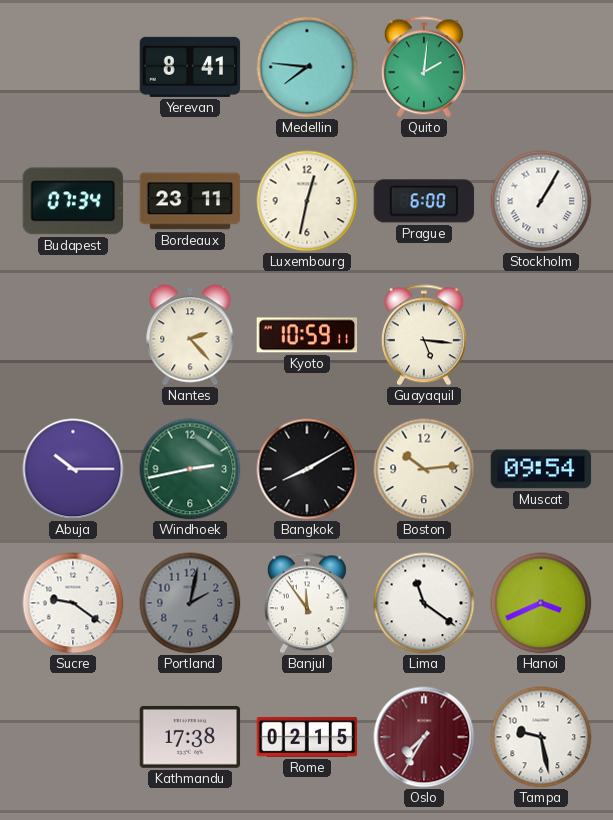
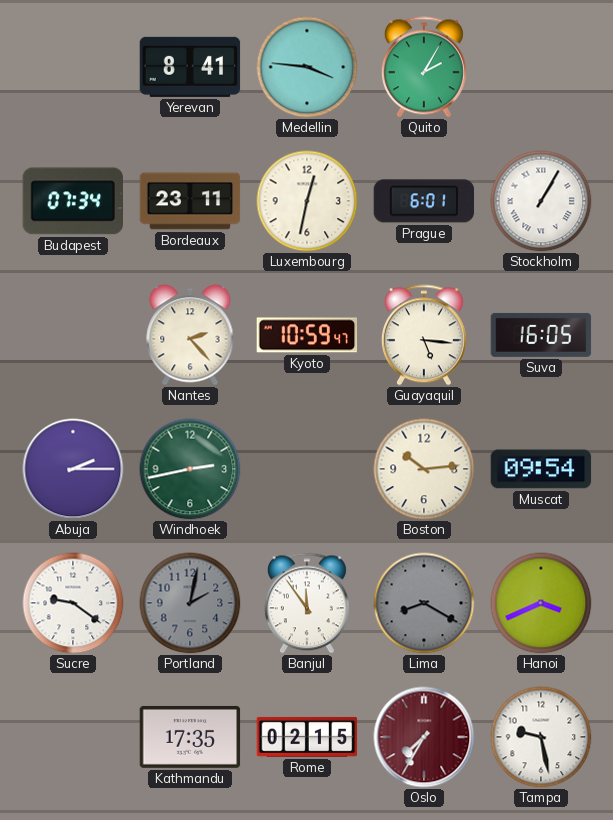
Medellin: 7:46 -> 3:46
Quito: 2:01 -> 2:05
Prague: 6:00 -> 6:01
Kyoto: 10:59:11 -> 10:59:47
Suva: none -> 16:05
Abuja: 10:15 -> 2:15
Bangkok: 8:10 -> none
Lima: 11:21 -> 8:20
Lima dial: white -> grey
Kathmandu: 17:38 -> 17:35
